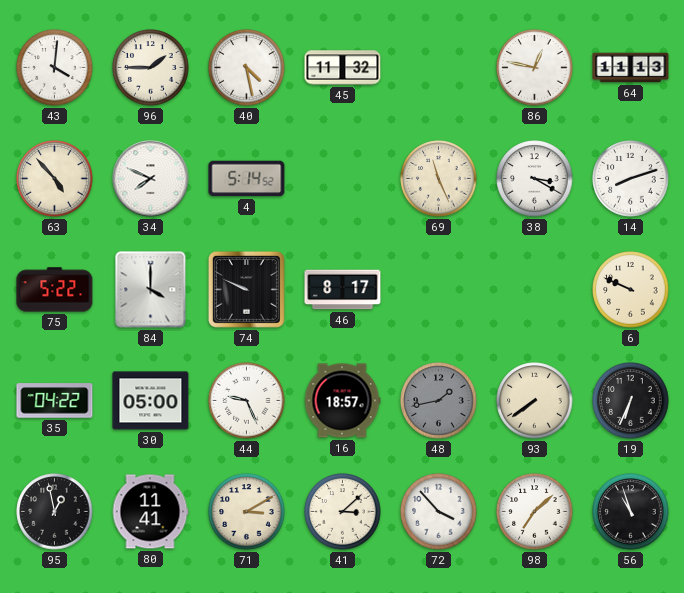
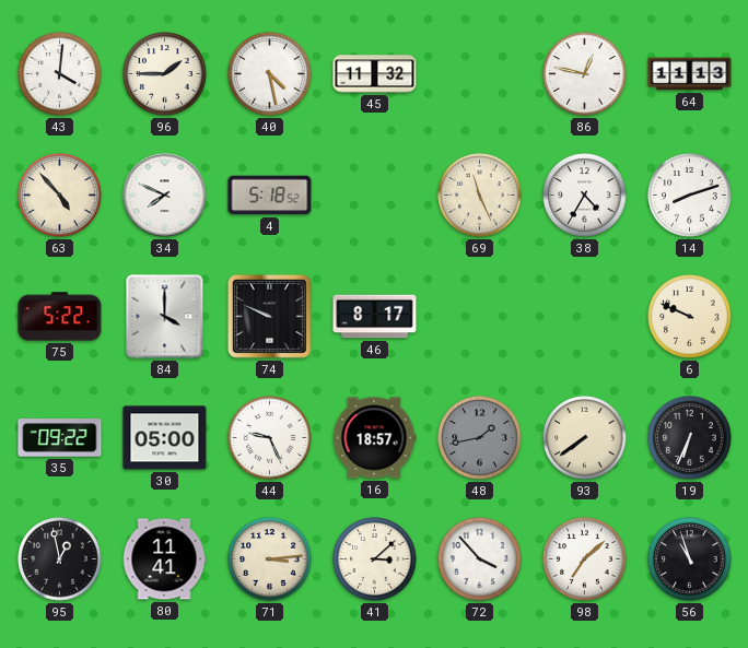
4: 5:14 -> 5:18
38: 3:20 -> 4:35
35: 04:22 -> 09:22
71: 3:10 -> 3:14
